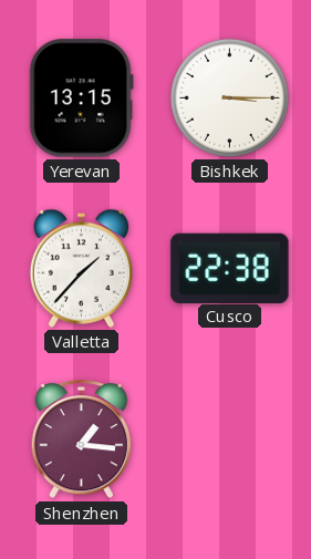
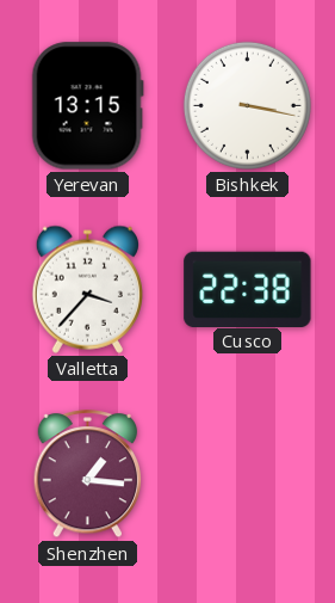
Bishkek: 3:15 -> 3:17
Valletta: 1:37 -> 3:37
